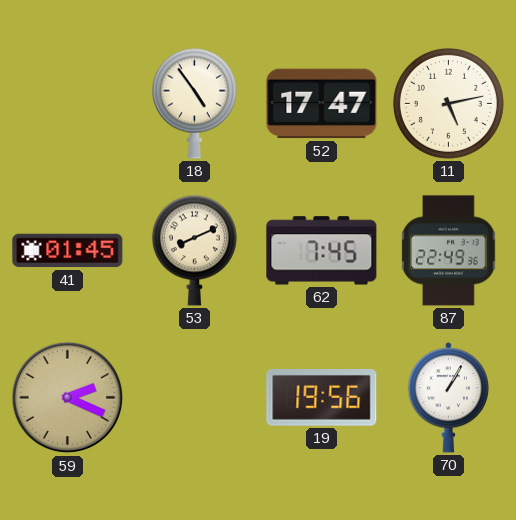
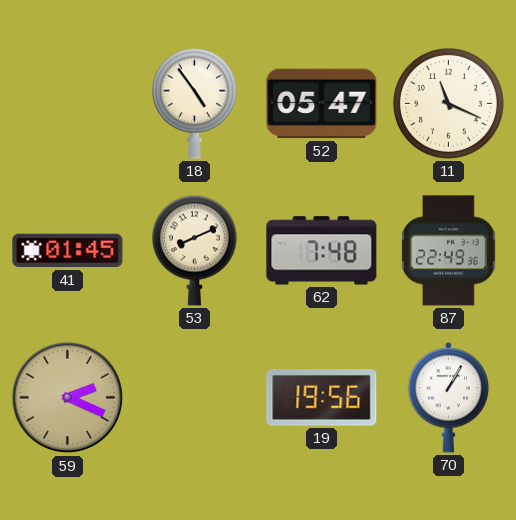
52: 17:47 -> 05:47
11: 5:13 -> 11:19
62: 7:45 -> 7:48
